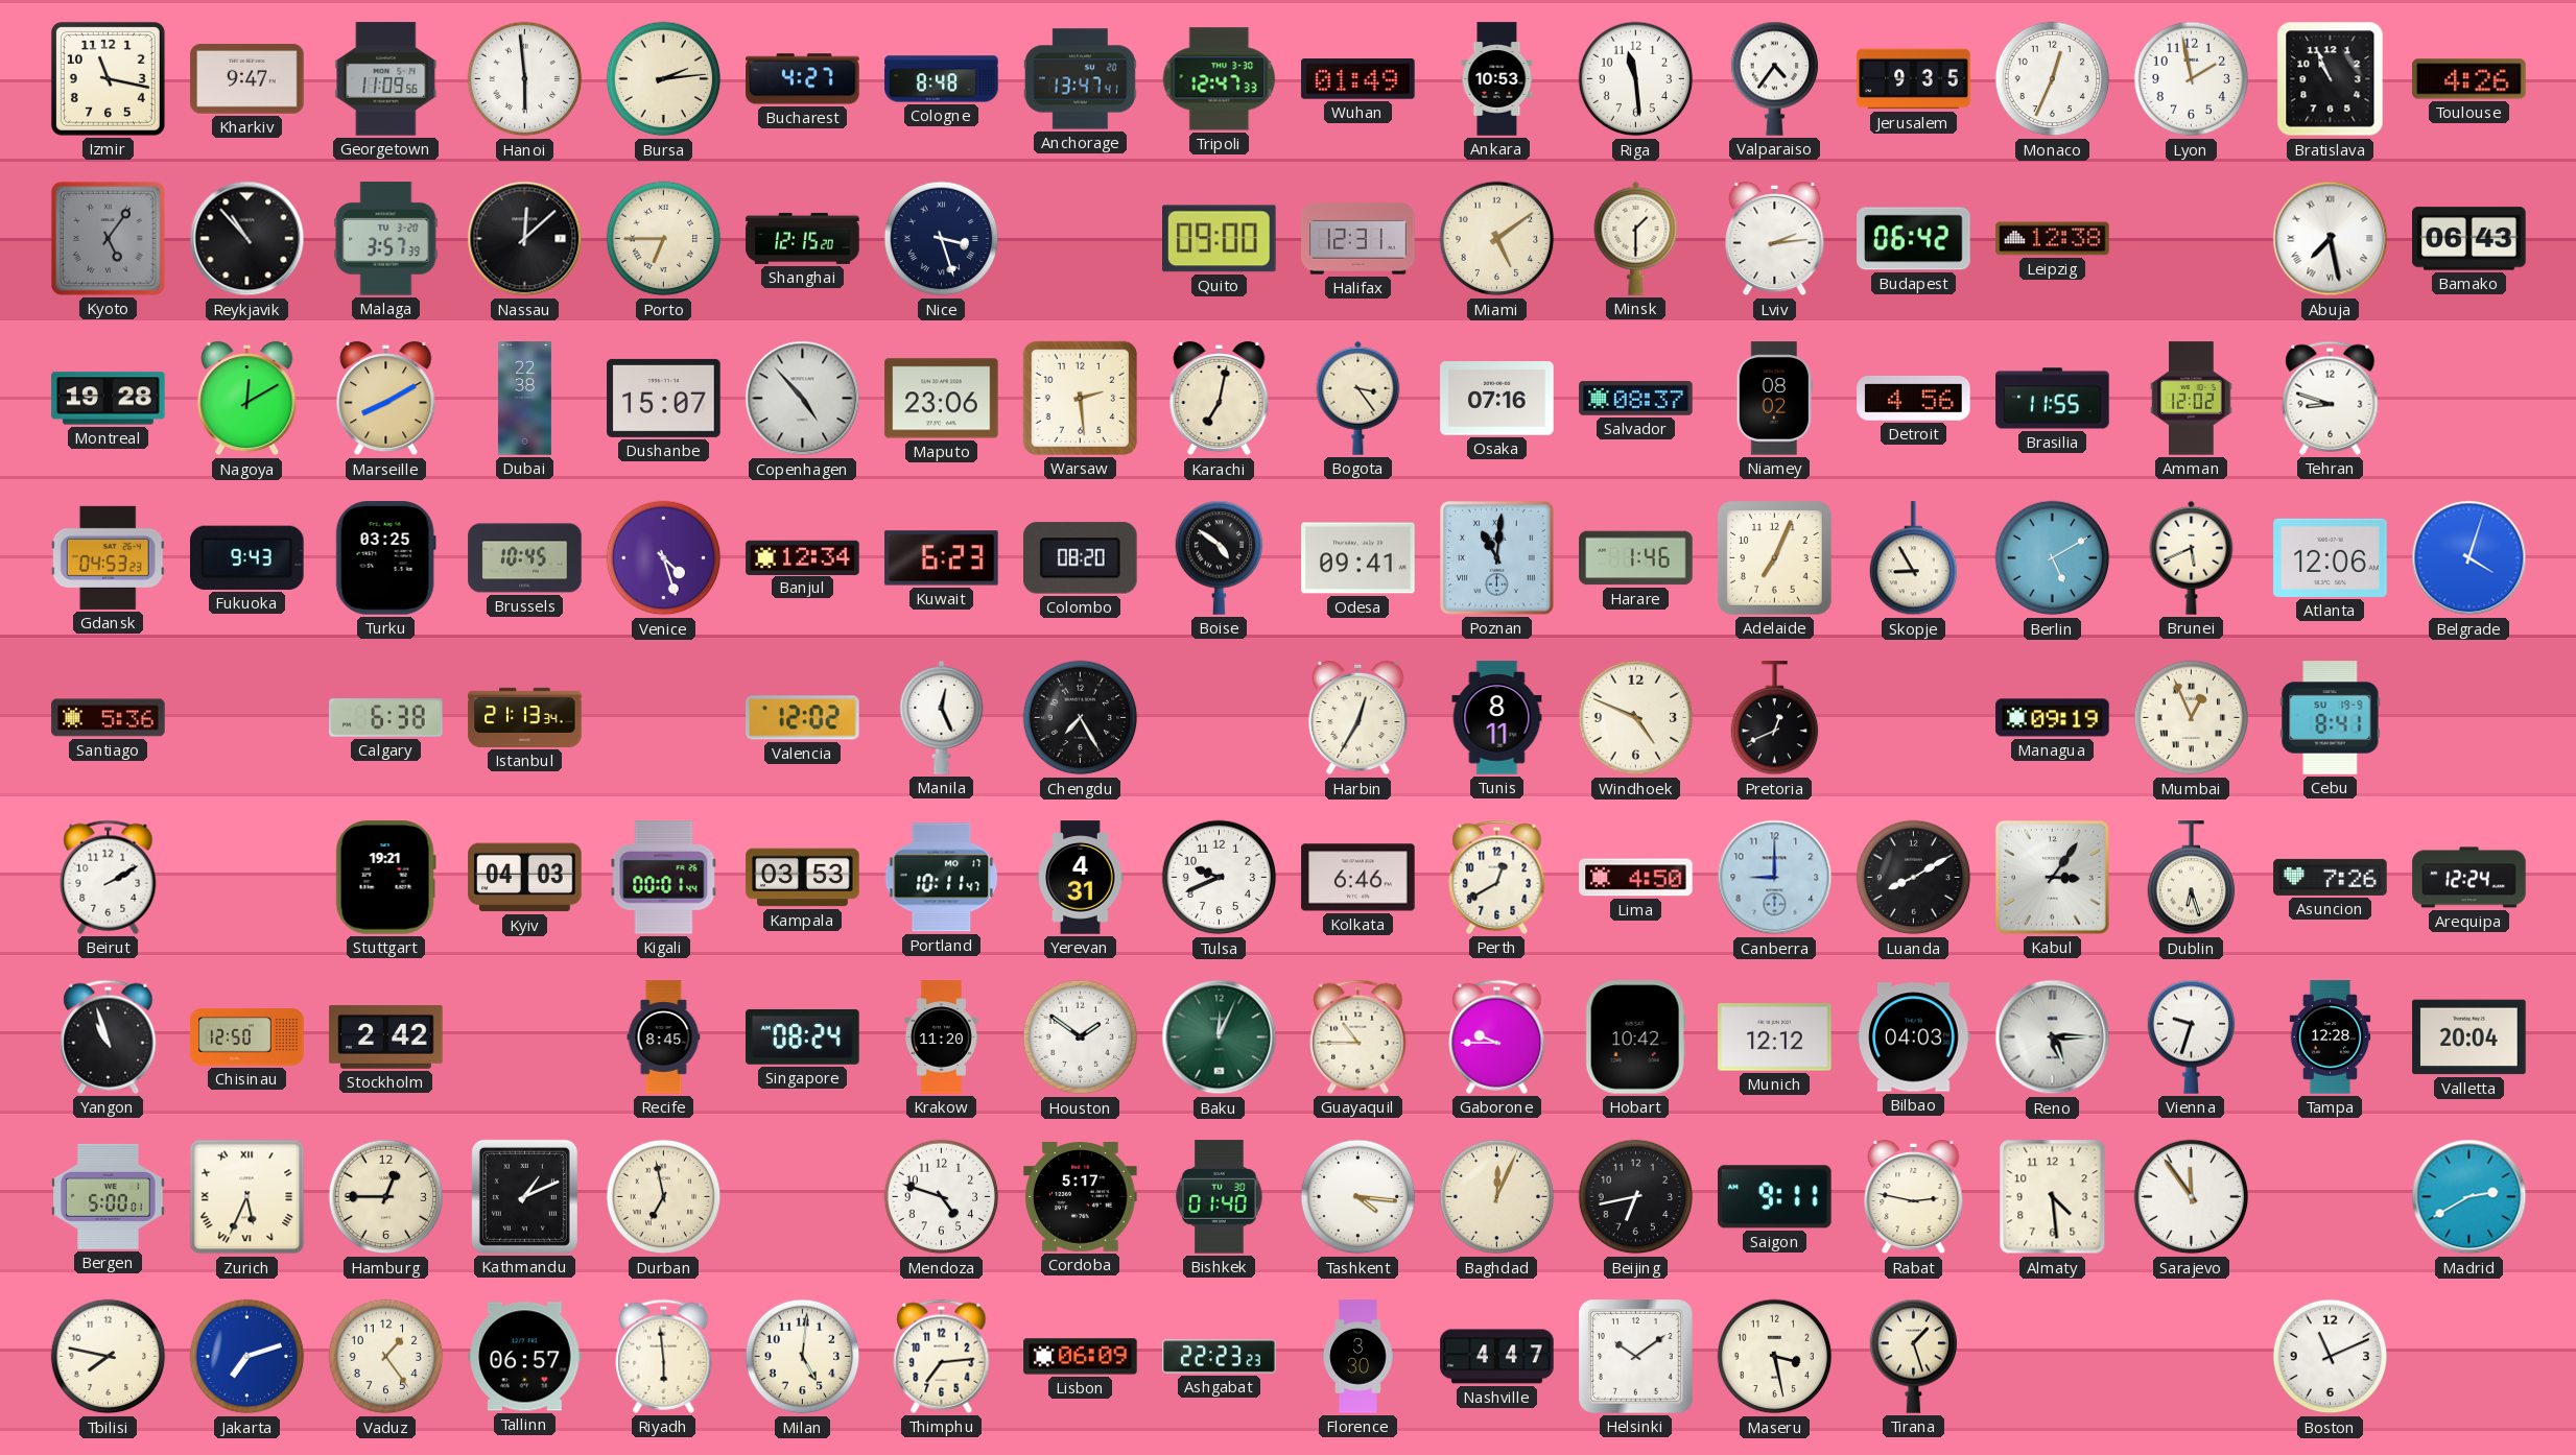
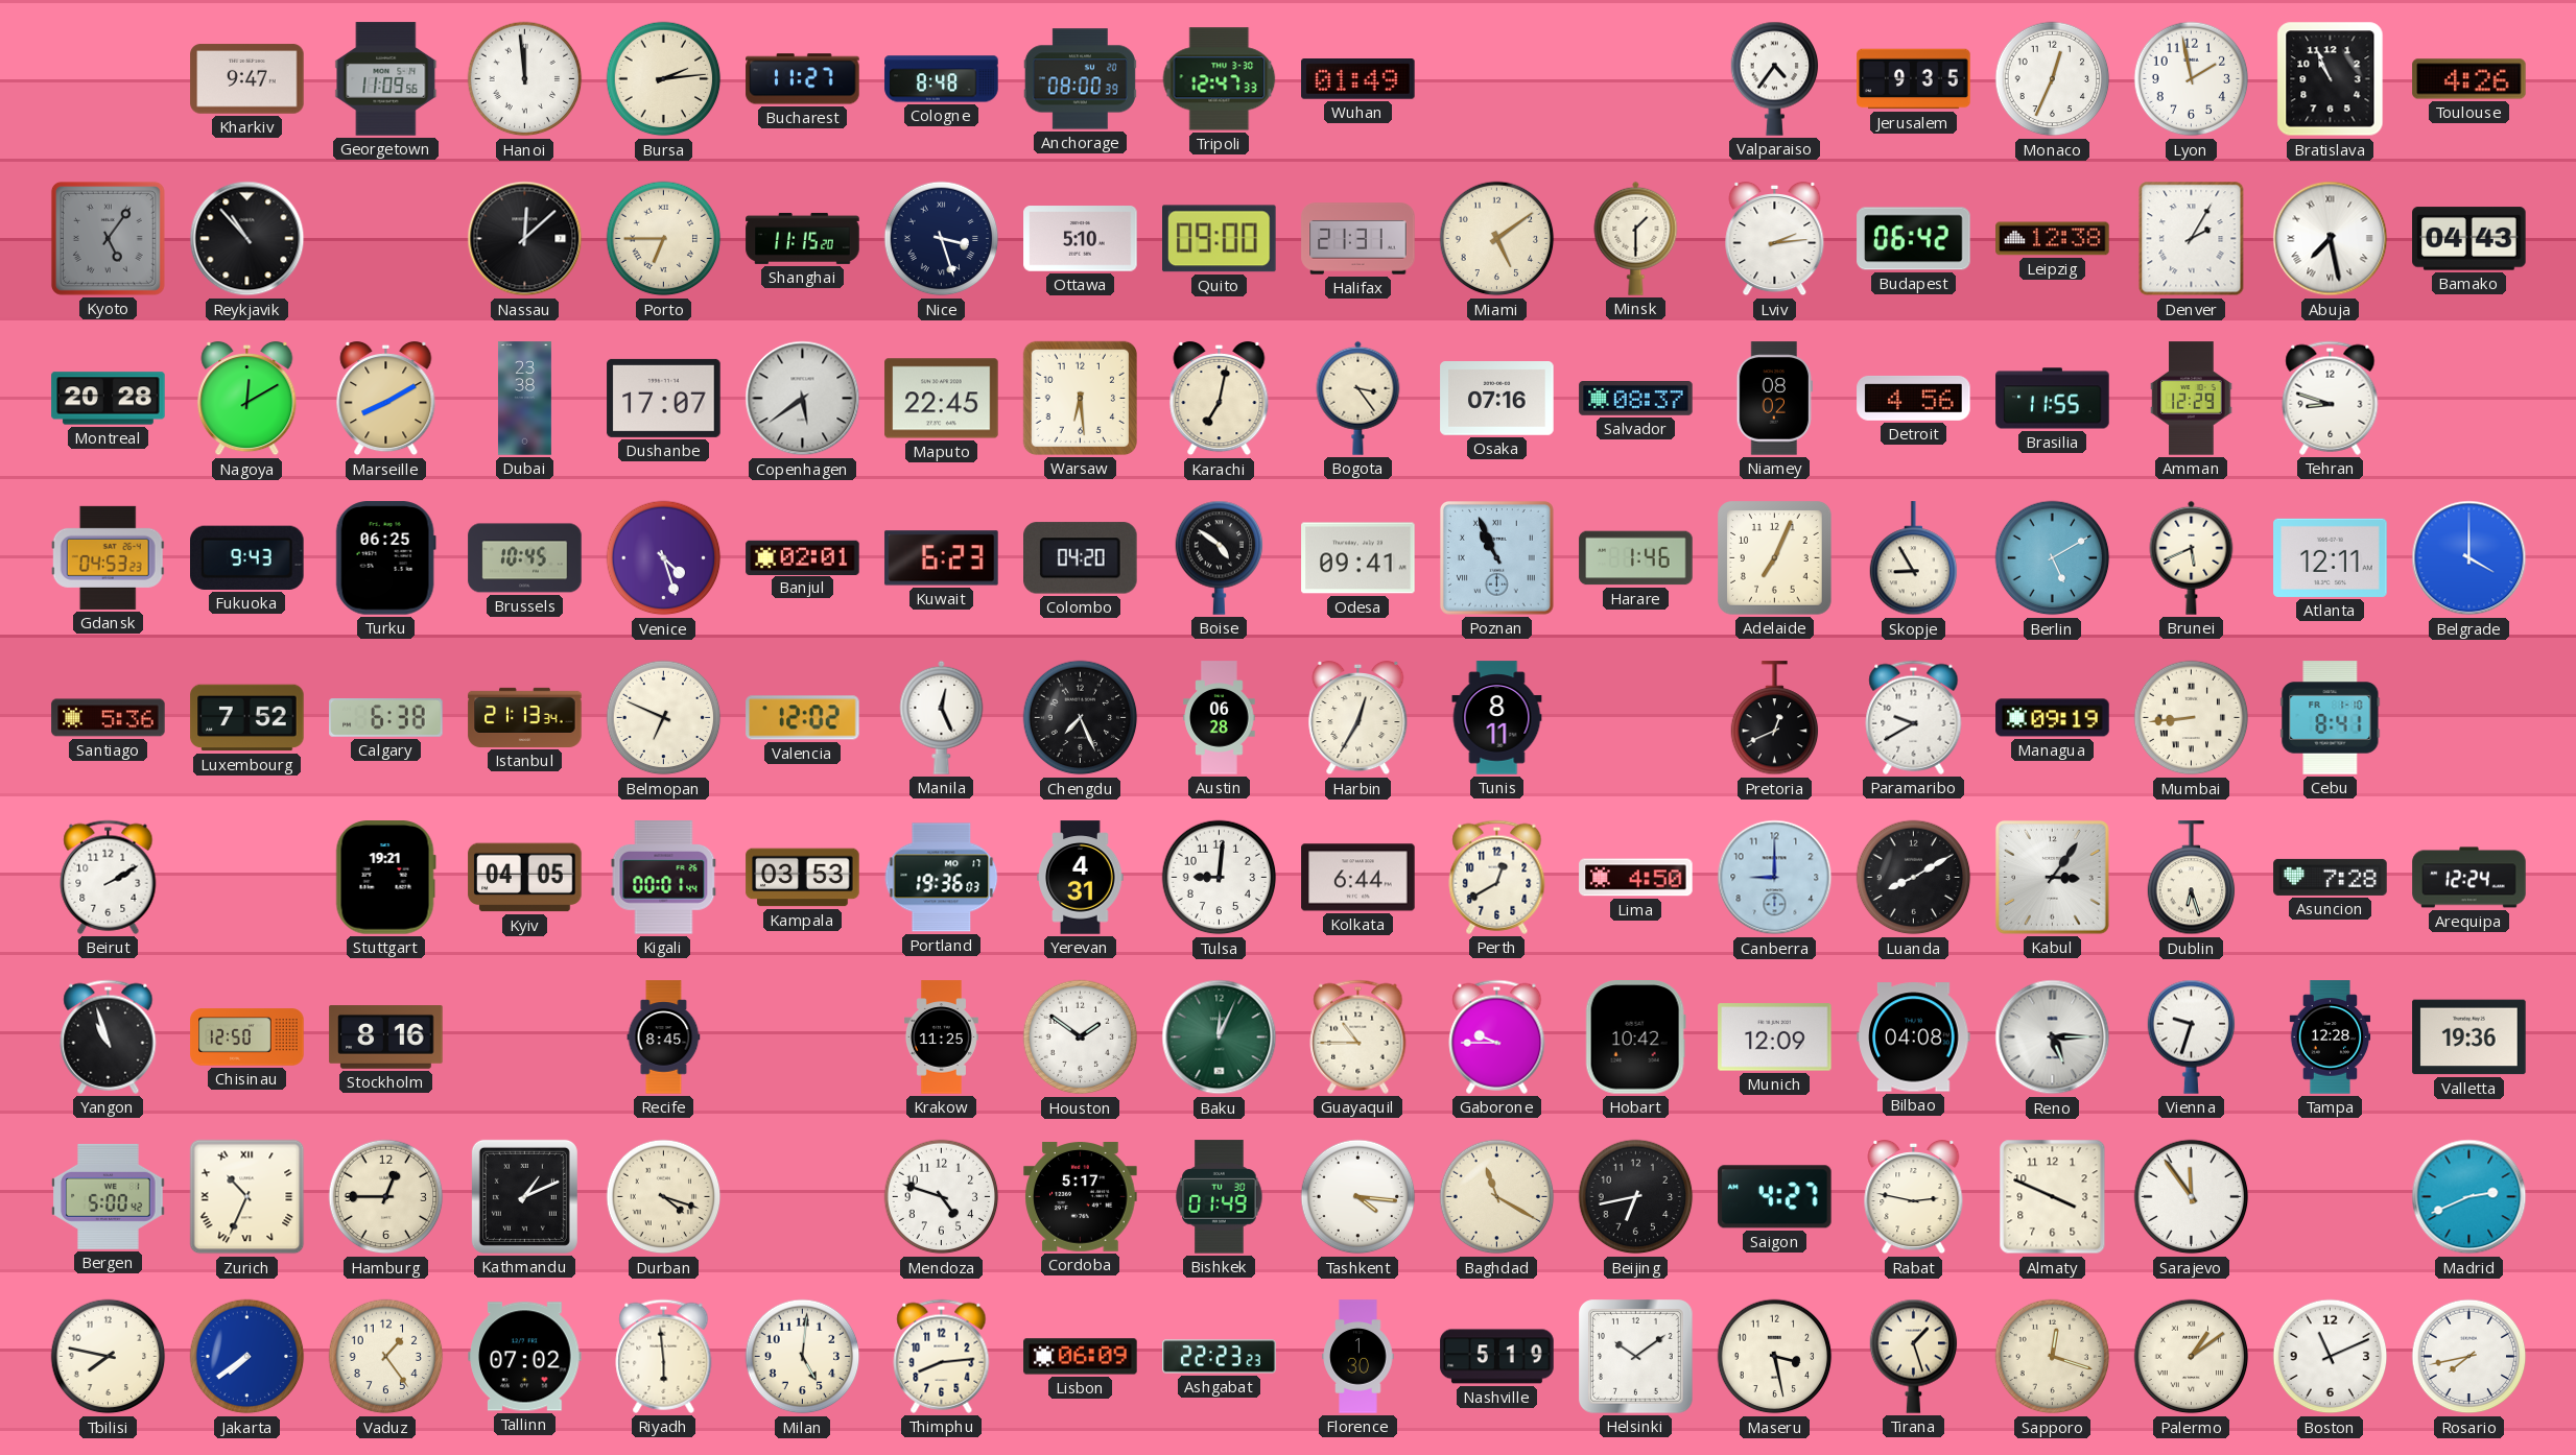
Izmir: 11:17 -> none
Hanoi: 5:59 -> 11:59
Bucharest: 4:27 -> 11:27
Anchorage: 13:47 -> 08:00
Ankara: 10:53 -> none
Riga: 11:29 -> none
Malaga: 3:57 -> none
Shanghai: 12:15 -> 11:15
Ottawa: none -> 5:10
Halifax: 12:31 -> 21:31
Denver: none -> 2:05
Bamako: 06:43 -> 04:43
Montreal: 19:28 -> 20:28
Dubai: 22:38 -> 23:38
Dushanbe: 15:07 -> 17:07
Copenhagen: 4:53 -> 5:39
Maputo: 23:06 -> 22:45
Warsaw: 2:29 -> 6:29
Amman: 12:02 -> 12:29
Turku: 03:25 -> 06:25
Banjul: 12:34 -> 02:01
Colombo: 08:20 -> 04:20
Poznan: 11:01 -> 10:56
Atlanta: 12:06 -> 12:11
Belgrade: 4:03 -> 4:00
Luxembourg: none -> 7:52
Belmopan: none -> 6:49
Chengdu: 7:25 -> 7:26
Austin: none -> 06:28
Windhoek: 4:49 -> none
Paramaribo: none -> 9:40
Mumbai: 12:56 -> 8:44
Cebu date: SU 19-9 -> FR 1-10
Kyiv: 04:03 -> 04:05
Portland: 10:11 -> 19:36
Tulsa: 9:41 -> 9:01
Kolkata: 6:46 -> 6:44
Asuncion: 7:26 -> 7:28
Stockholm: 2:42 -> 8:16
Singapore: 08:24 -> none
Krakow: 11:20 -> 11:25
Munich: 12:12 -> 12:09
Bilbao: 04:03 -> 04:08
Valletta: 20:04 -> 19:36
Bergen: 5:00:01 -> 5:00:42
Zurich: 5:34 -> 10:34
Durban: 6:58 -> 4:18
Bishkek: 01:40 -> 01:49
Baghdad: 12:04 -> 11:20
Saigon: 9:11 -> 4:27
Almaty: 4:29 -> 3:49
Madrid: 2:40 -> 2:41
Jakarta: 7:12 -> 7:39
Tallinn: 06:57 -> 07:02
Thimphu: 7:14 -> 8:14
Florence: 3:30 -> 1:30
Nashville: 4:47 -> 5:19
Sapporo: none -> 12:18
Palermo: none -> 1:09
Rosario: none -> 7:43
